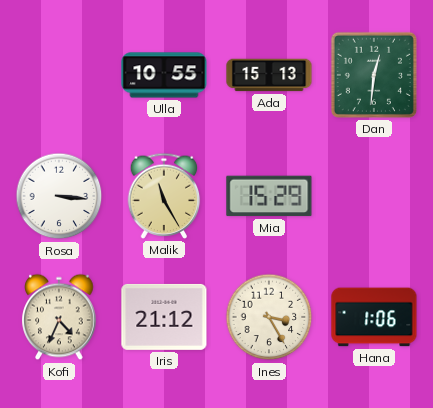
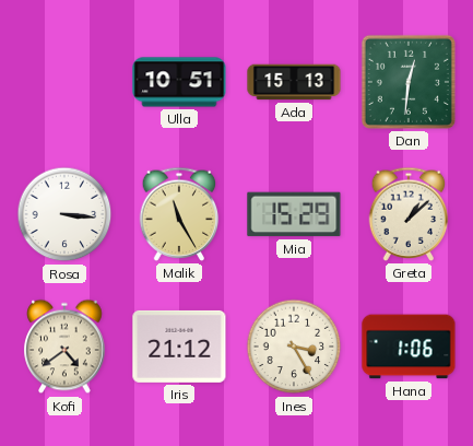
Ulla: 10:55 -> 10:51
Greta: none -> 1:08
Kofi: 4:34 -> 4:39
